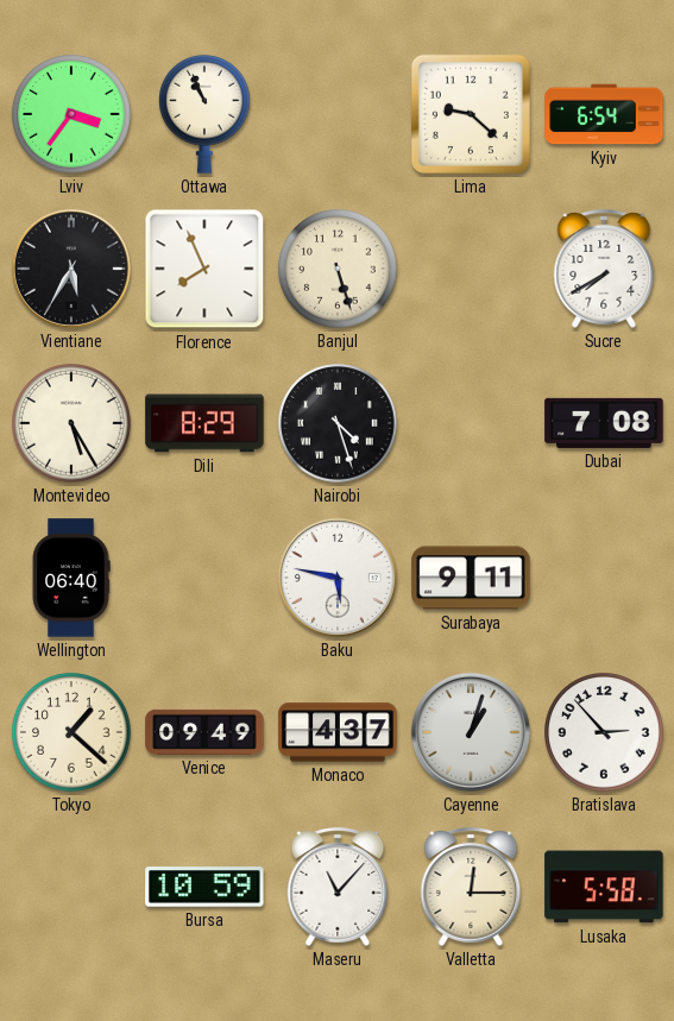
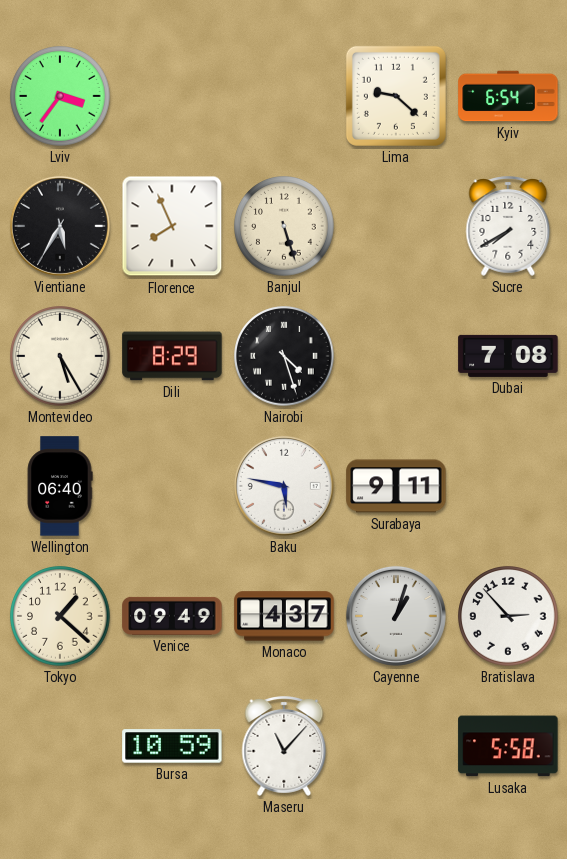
Ottawa: 10:56 -> none
Valletta: 12:15 -> none
